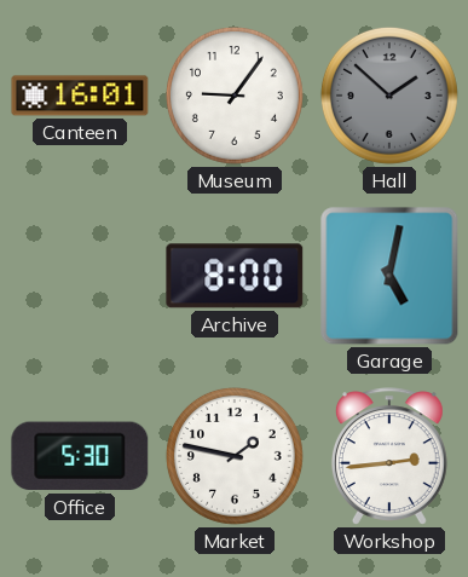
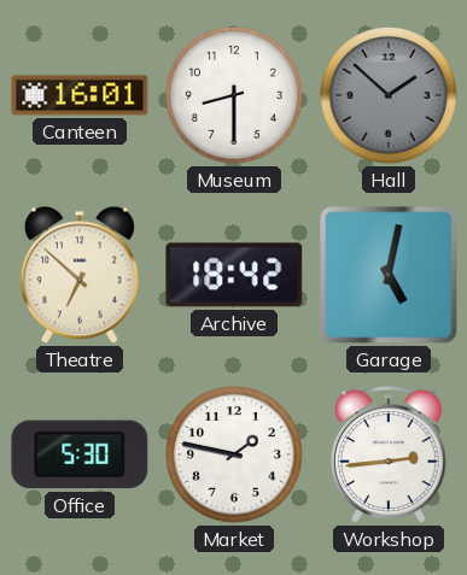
Museum: 9:06 -> 8:30
Theatre: none -> 6:52
Archive: 8:00 -> 18:42
